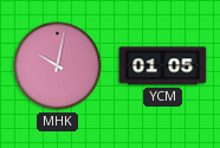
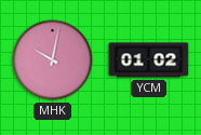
YCM: 01:05 -> 01:02
